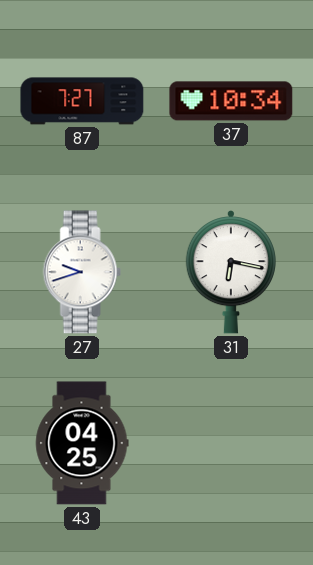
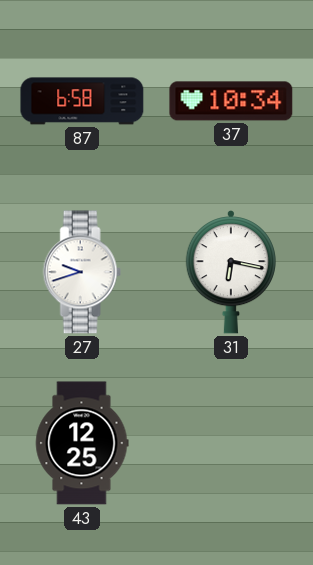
87: 7:27 -> 6:58
43: 04:25 -> 12:25
